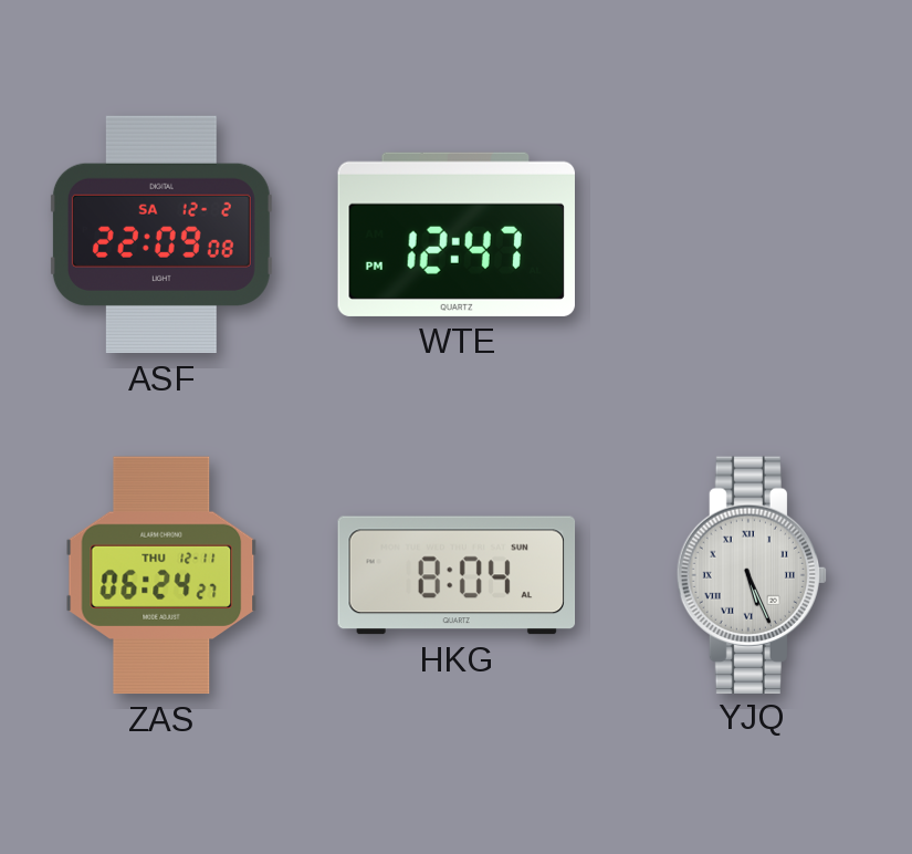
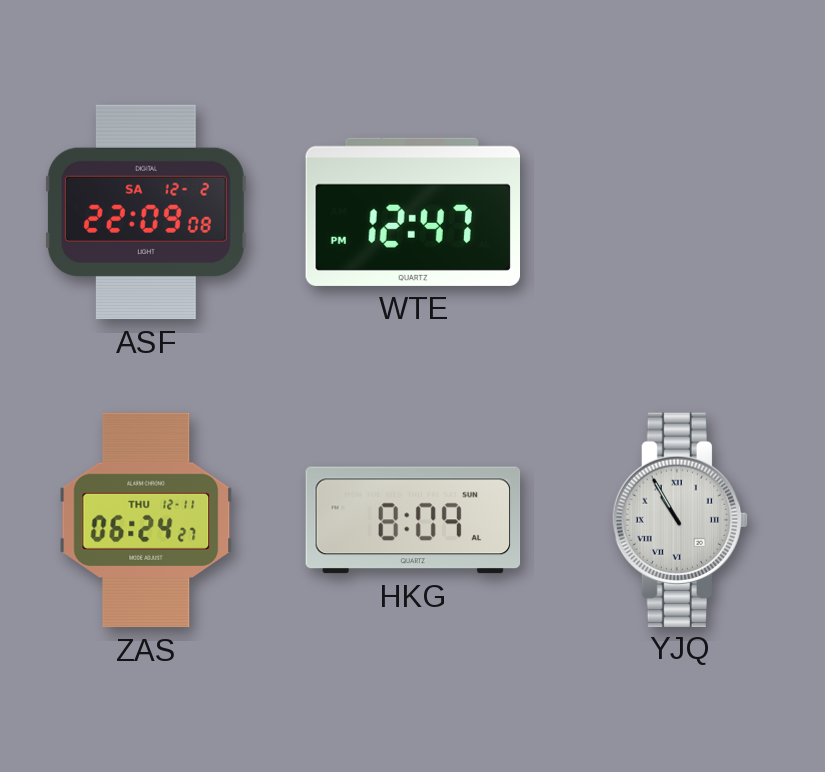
HKG: 8:04 -> 8:09
YJQ: 5:26 -> 10:55
